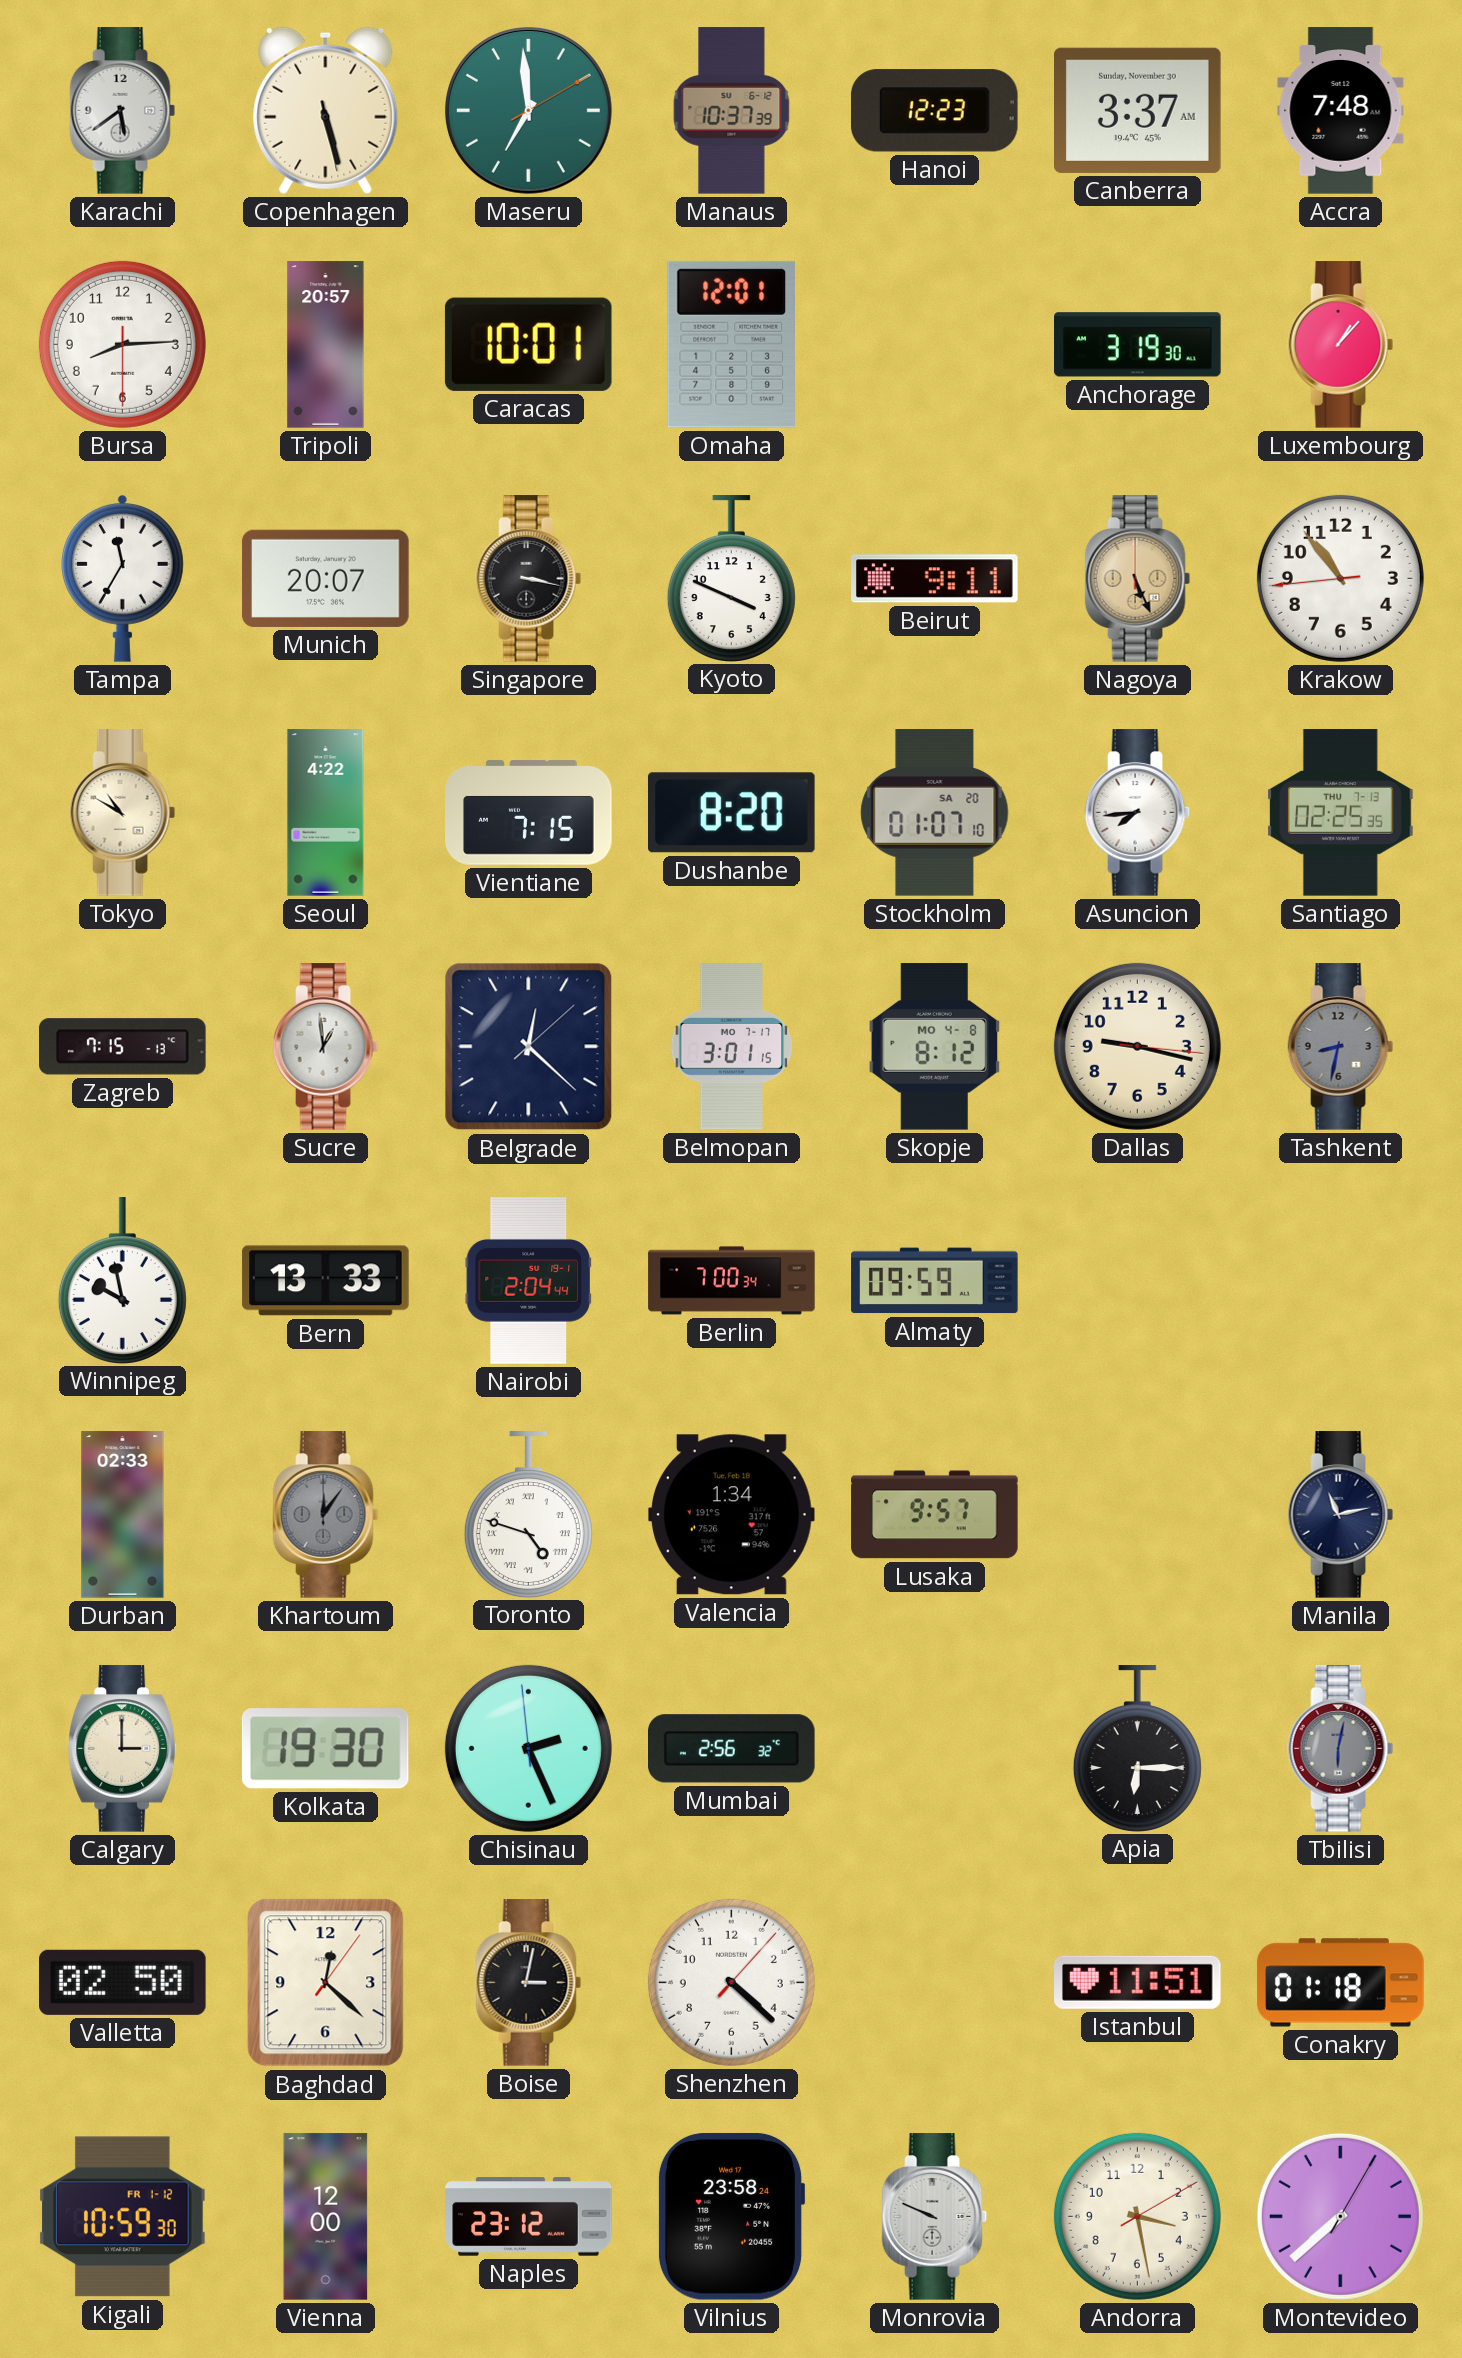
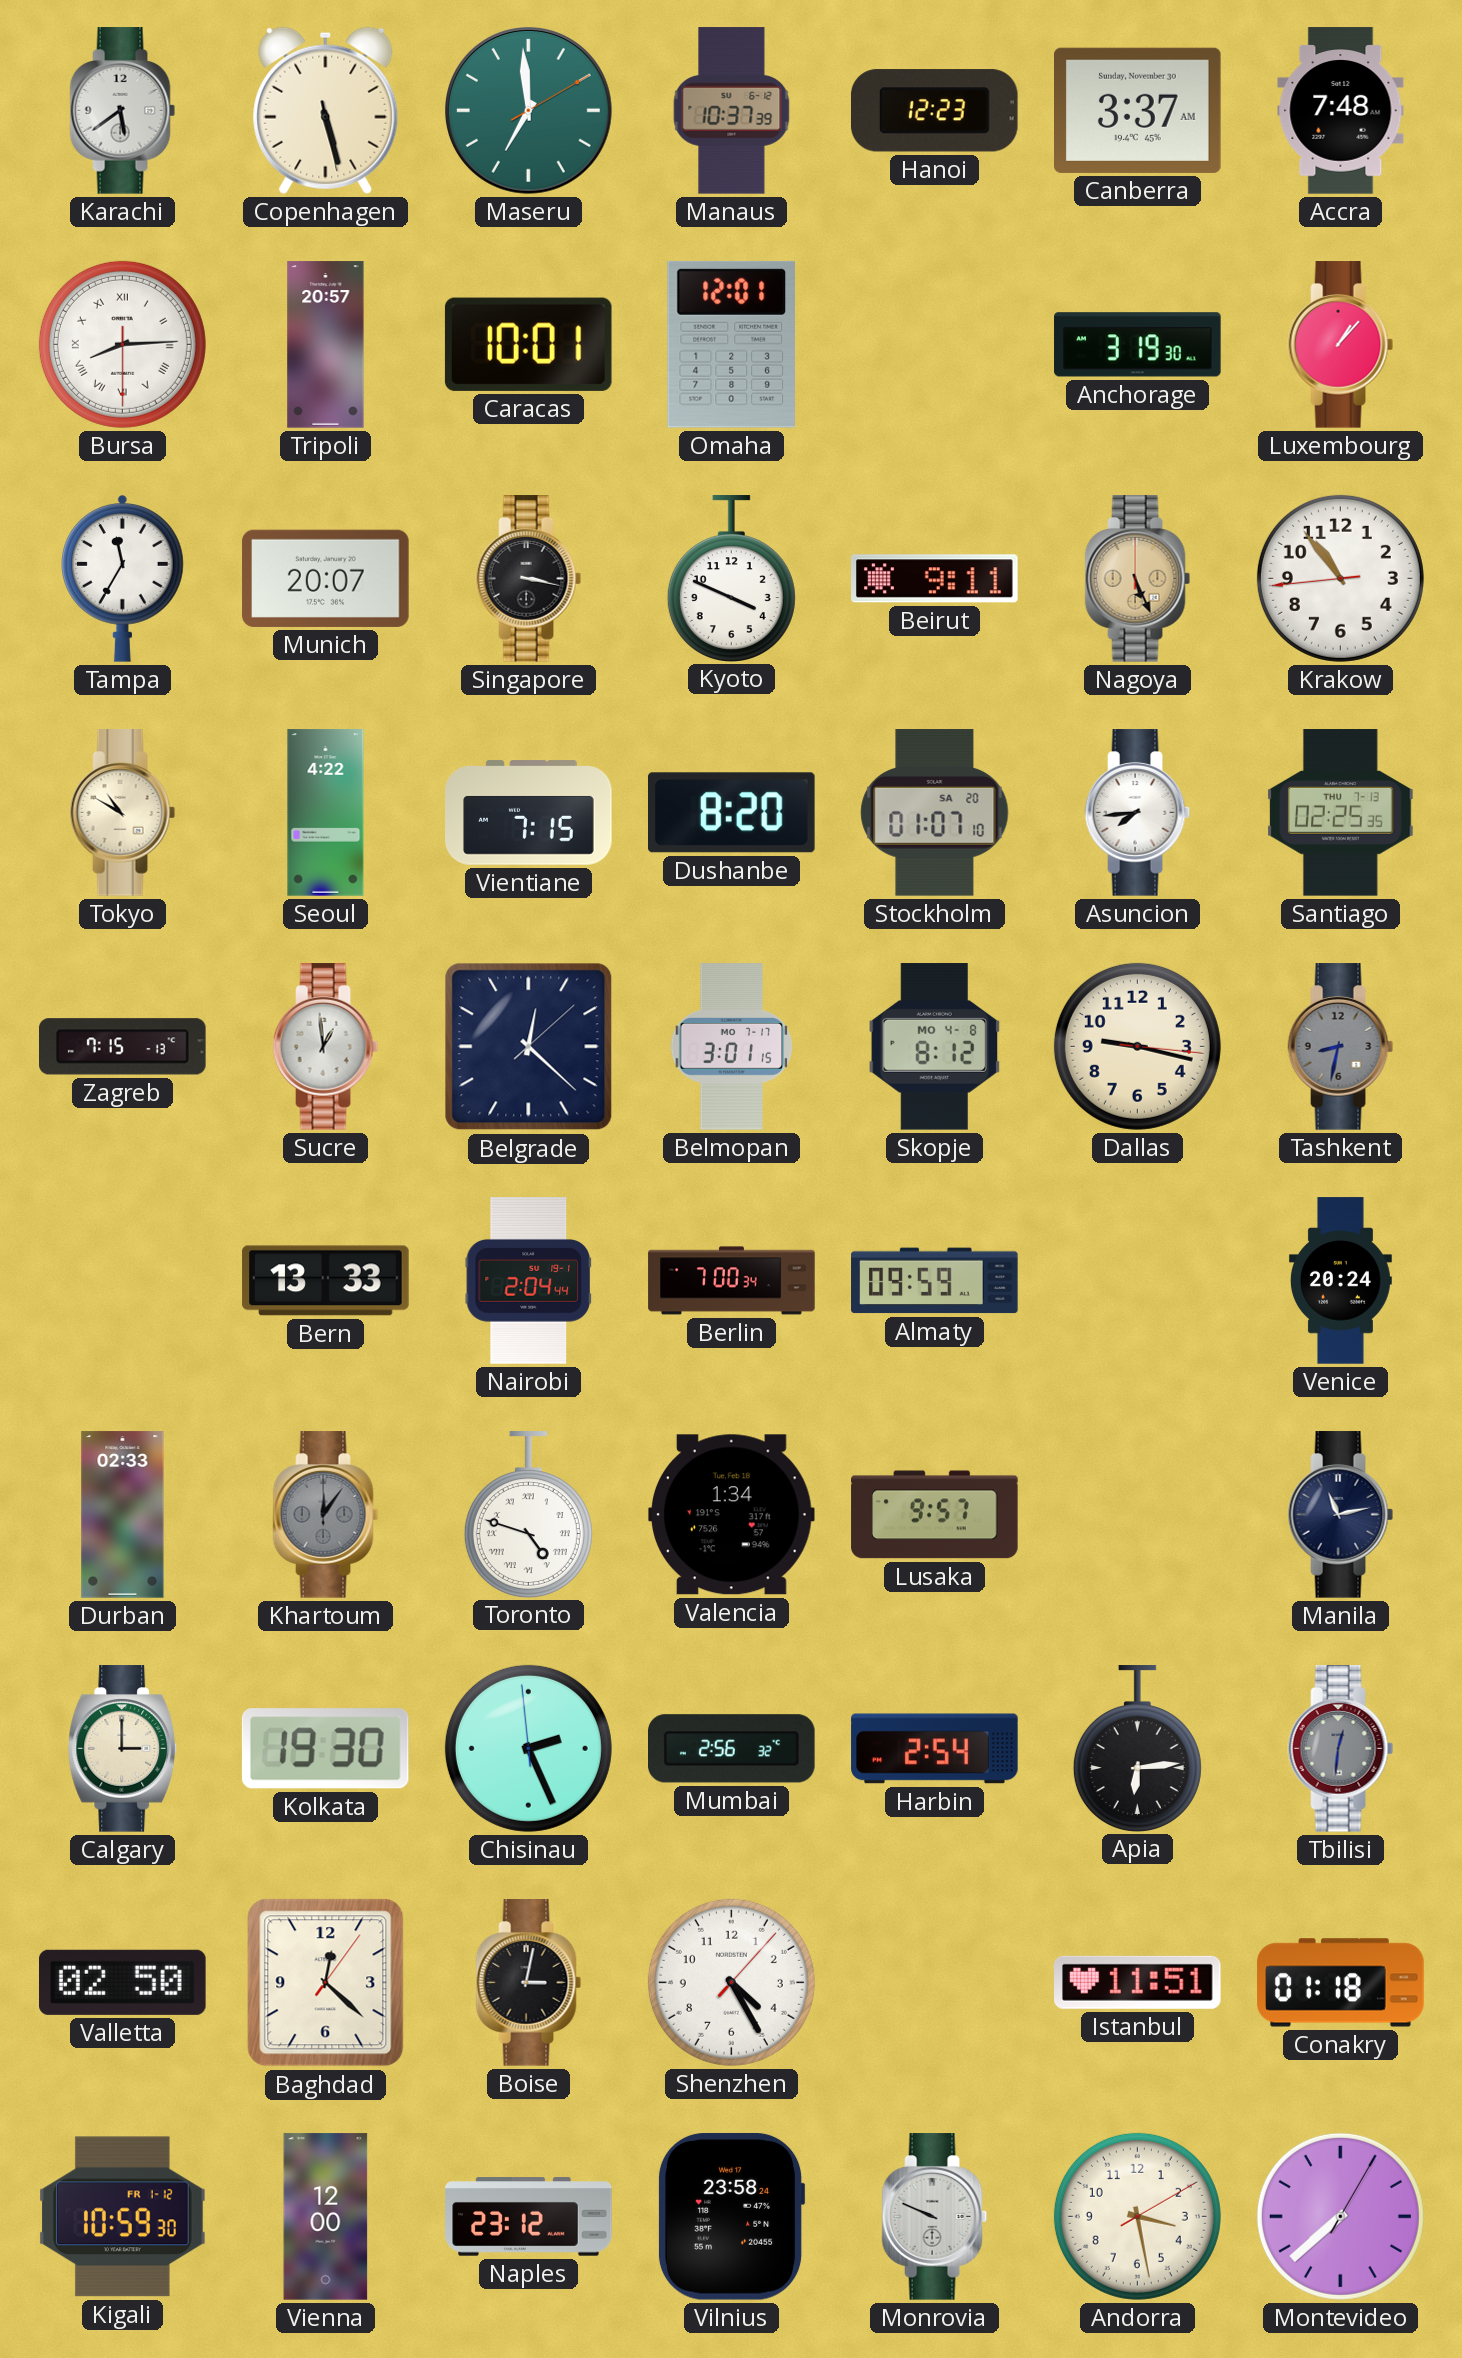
Bursa numerals: Arabic -> Roman
Winnipeg: 9:58 -> none
Venice: none -> 20:24
Harbin: none -> 2:54
Apia: 6:15 -> 6:14
Tbilisi: 6:02 -> 12:31
Shenzhen: 4:22 -> 4:25
